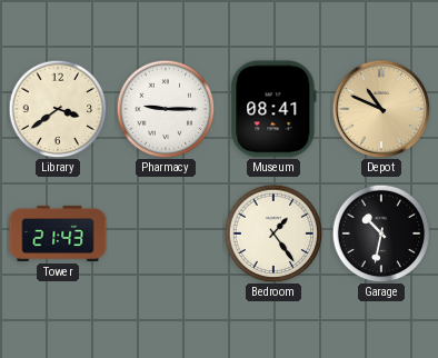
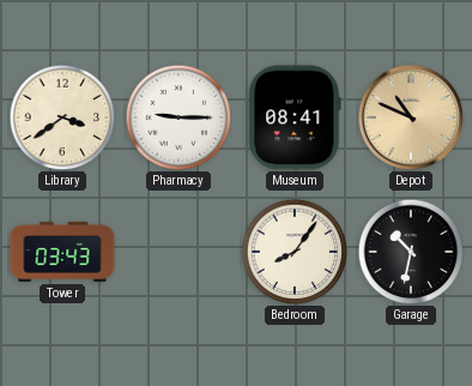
Tower: 21:43 -> 03:43
Bedroom: 1:24 -> 8:06
